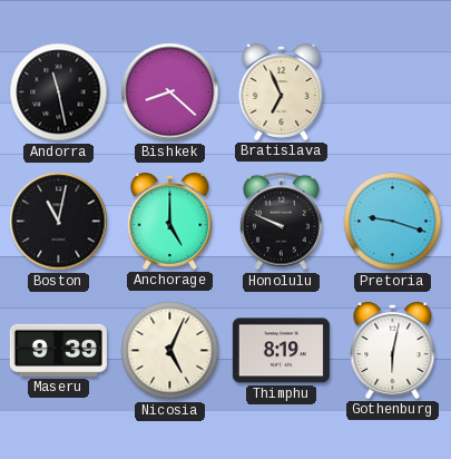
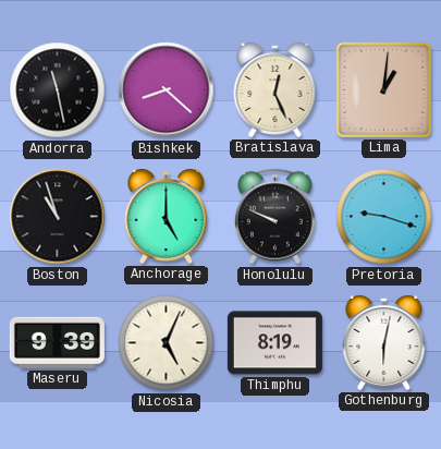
Bratislava: 6:56 -> 12:26
Lima: none -> 1:01
Boston: 11:02 -> 10:57
